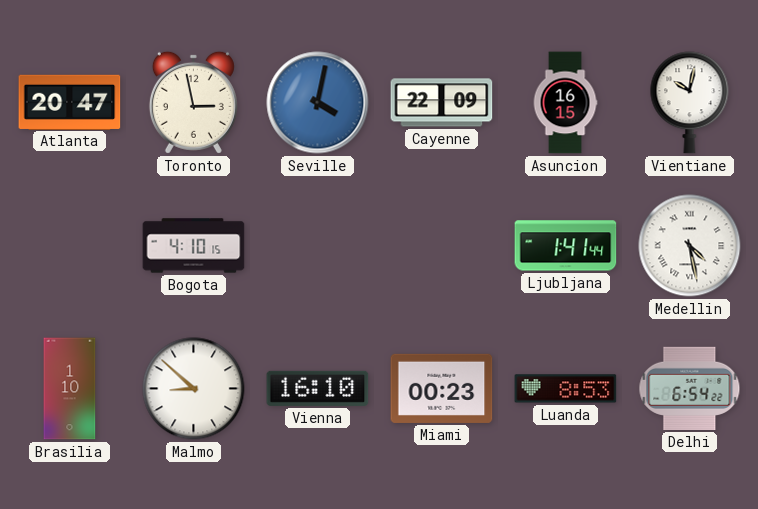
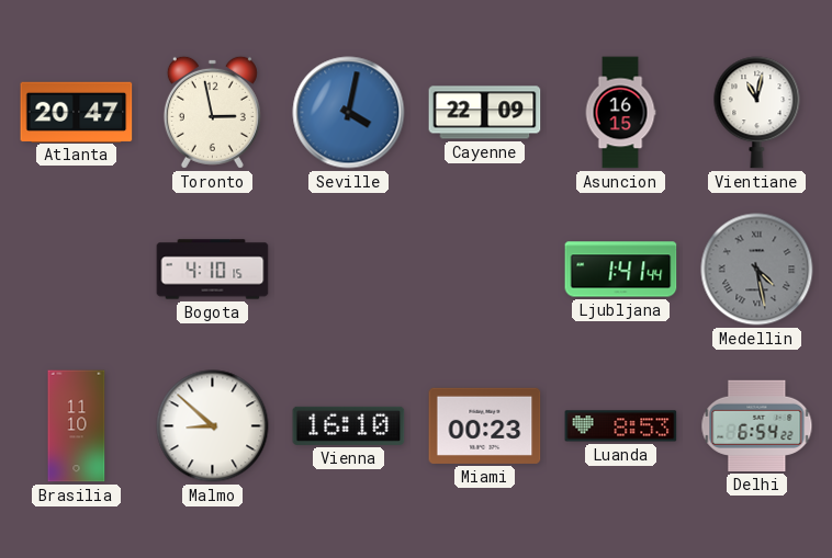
Vientiane: 10:02 -> 11:02
Medellin dial: white -> grey
Brasilia: 1:10 -> 11:10
